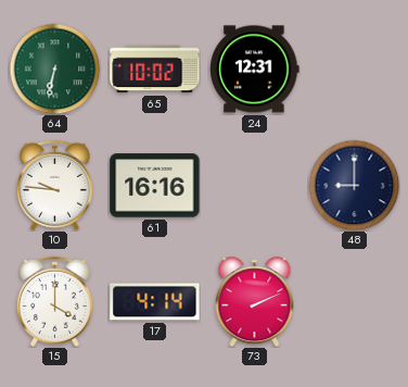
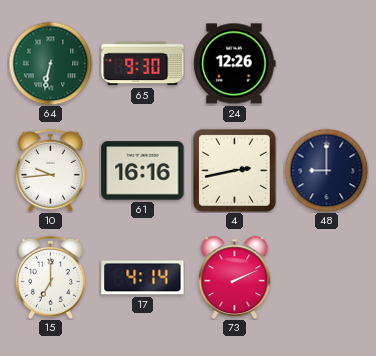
65: 10:02 -> 9:30
24: 12:31 -> 12:26
10: 9:46 -> 9:44
4: none -> 2:43
15: 4:00 -> 7:00
